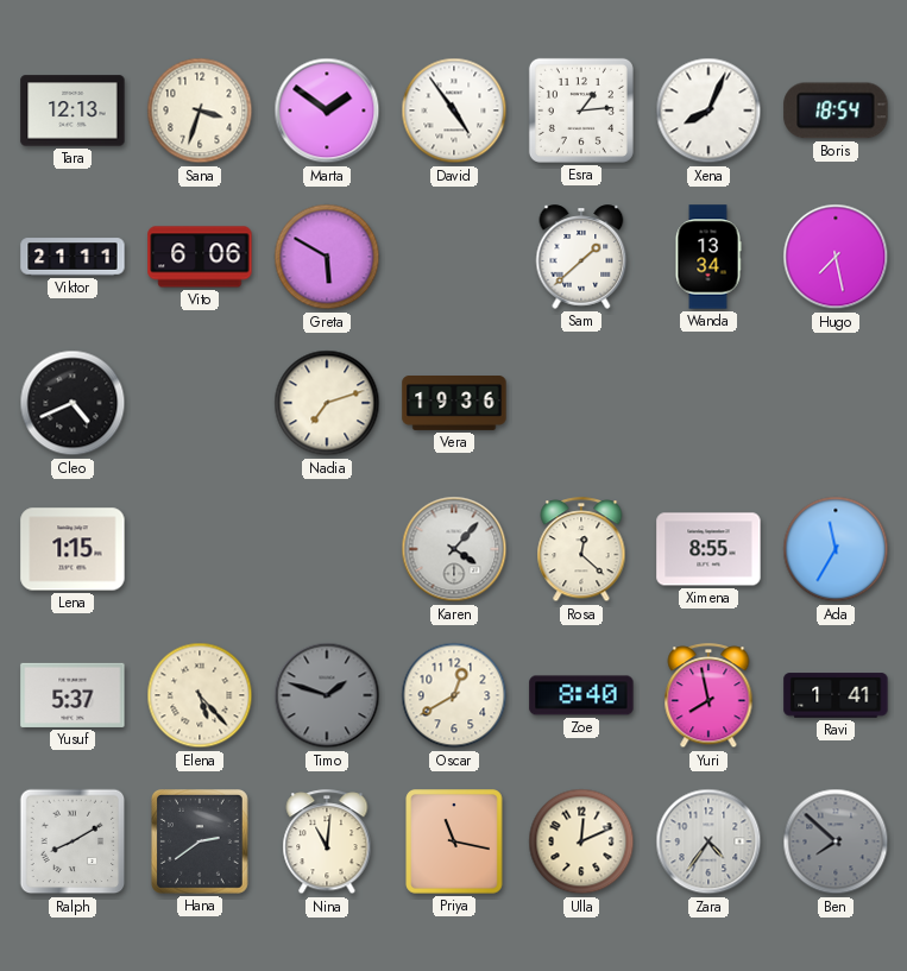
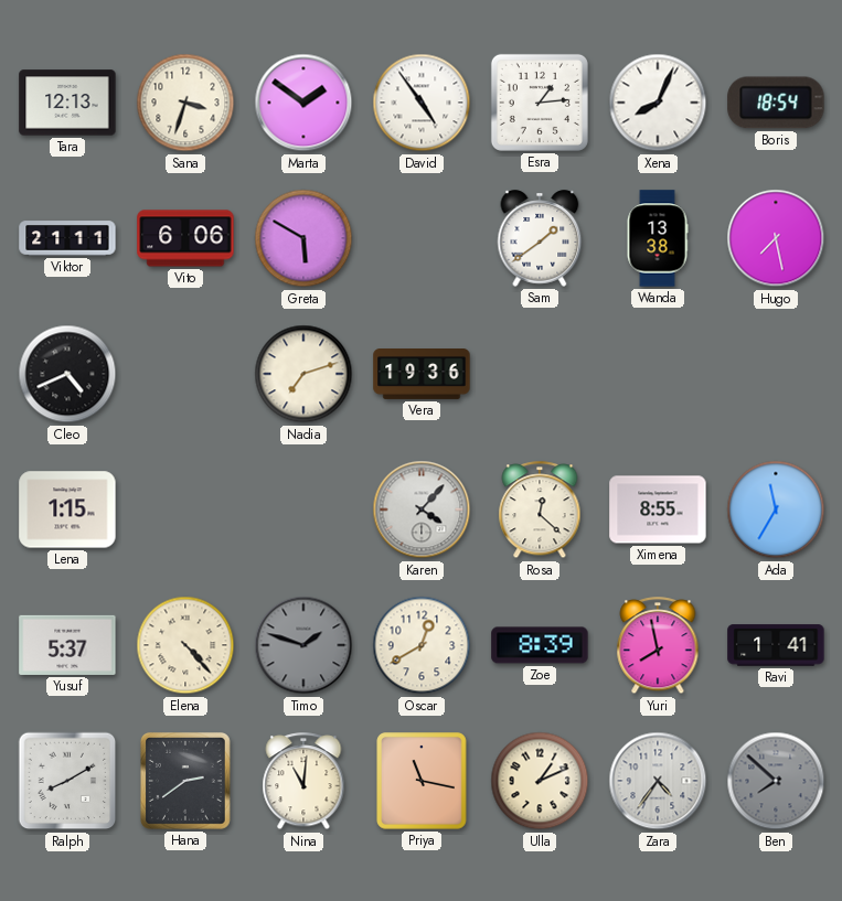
Sam: 1:38 -> 1:39
Wanda: 13:34 -> 13:38
Elena: 5:23 -> 4:23
Zoe: 8:40 -> 8:39
Ulla: 12:11 -> 1:11
